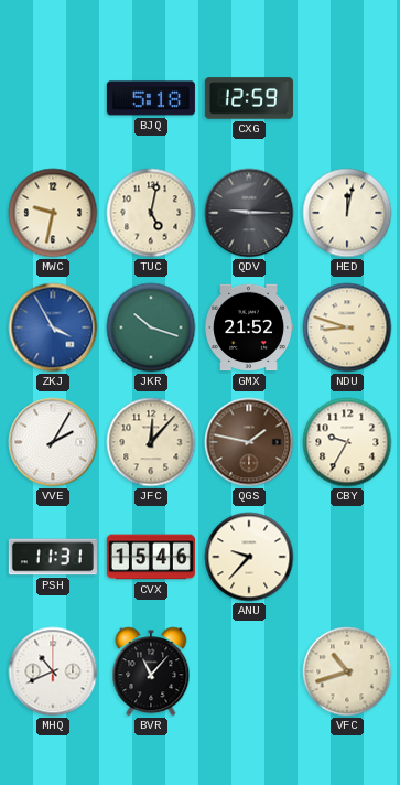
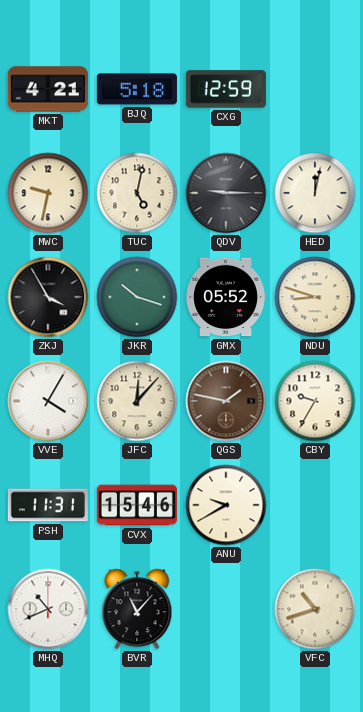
MKT: none -> 4:21
ZKJ dial: blue -> black
GMX: 21:52 -> 05:52
VVE: 2:05 -> 4:05
ANU: 9:37 -> 9:40
